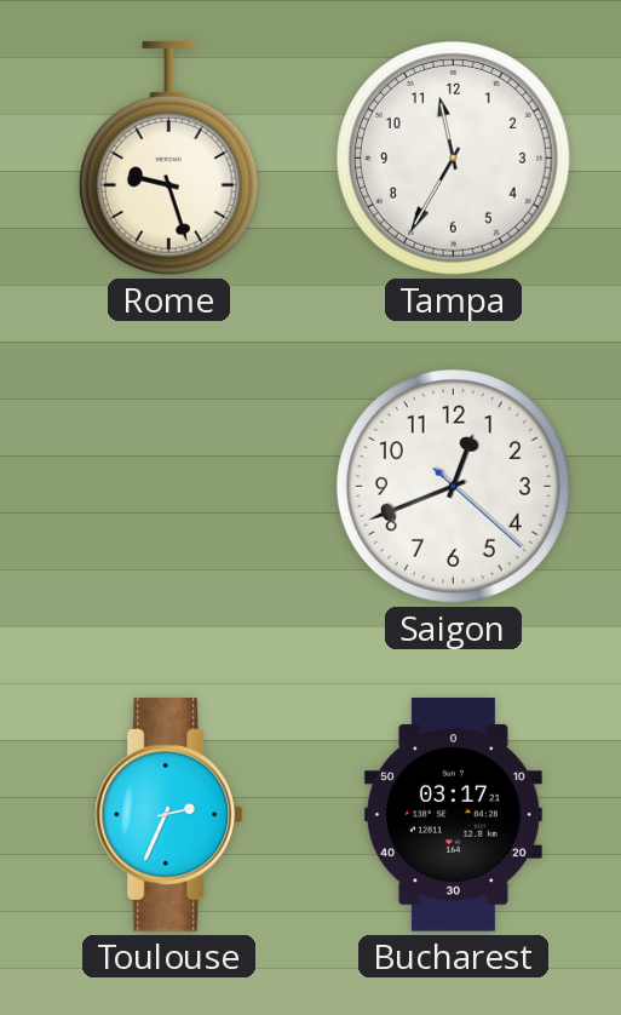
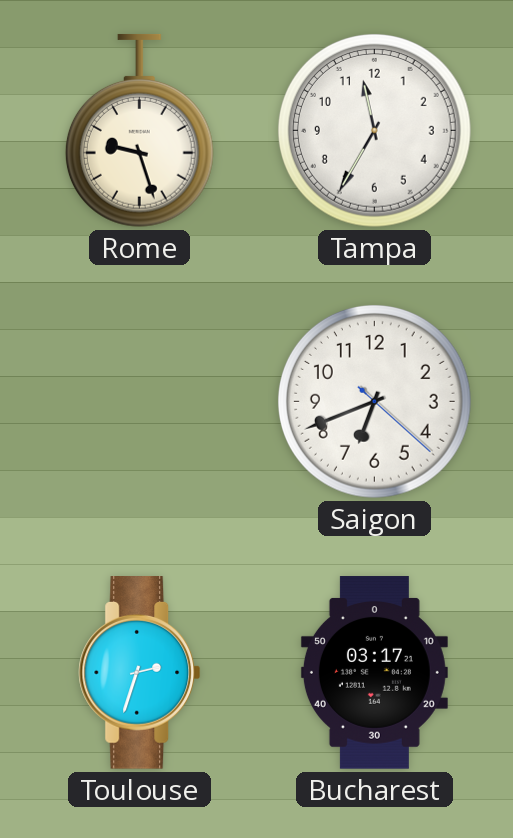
Saigon: 12:41 -> 6:41
Toulouse: 2:34 -> 2:33
